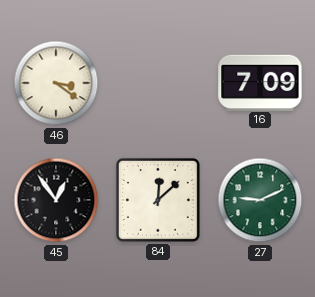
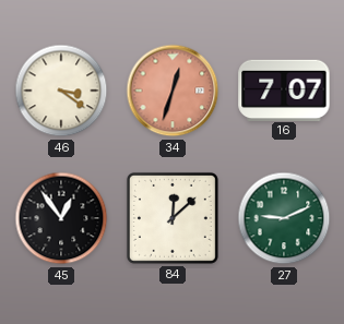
34: none -> 12:33
16: 7:09 -> 7:07
